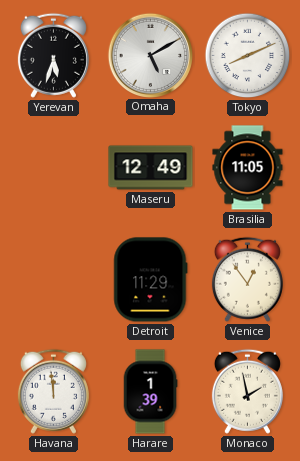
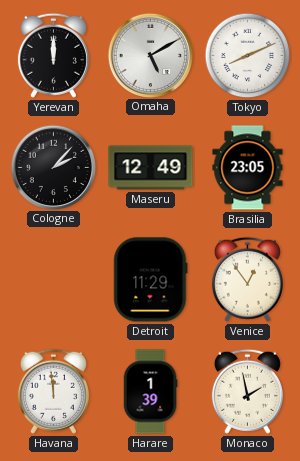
Yerevan: 5:33 -> 12:00
Cologne: none -> 2:07
Brasilia: 11:05 -> 23:05
